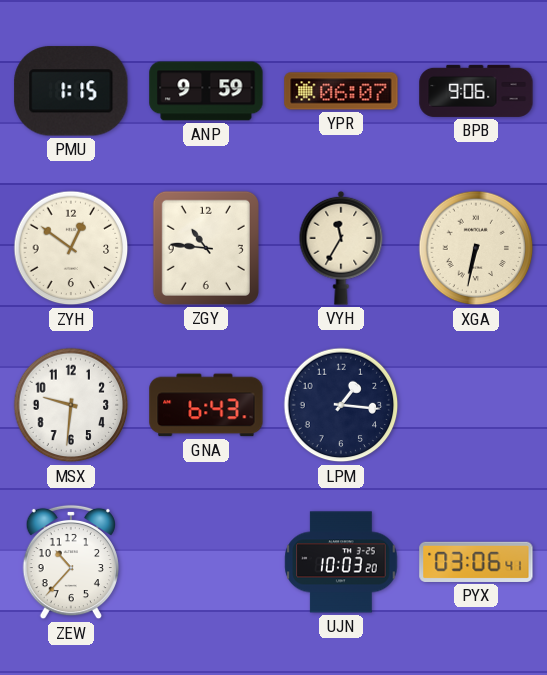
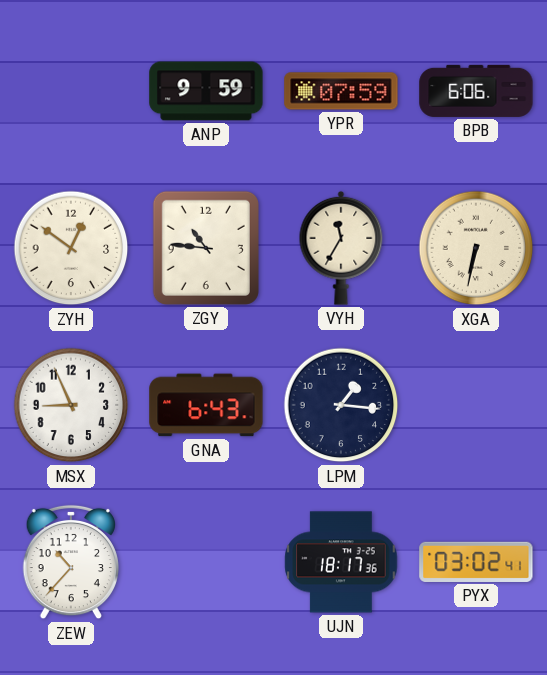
PMU: 1:15 -> none
YPR: 06:07 -> 07:59
BPB: 9:06 -> 6:06
MSX: 9:31 -> 8:56
UJN: 10:03 -> 18:17
PYX: 03:06 -> 03:02
